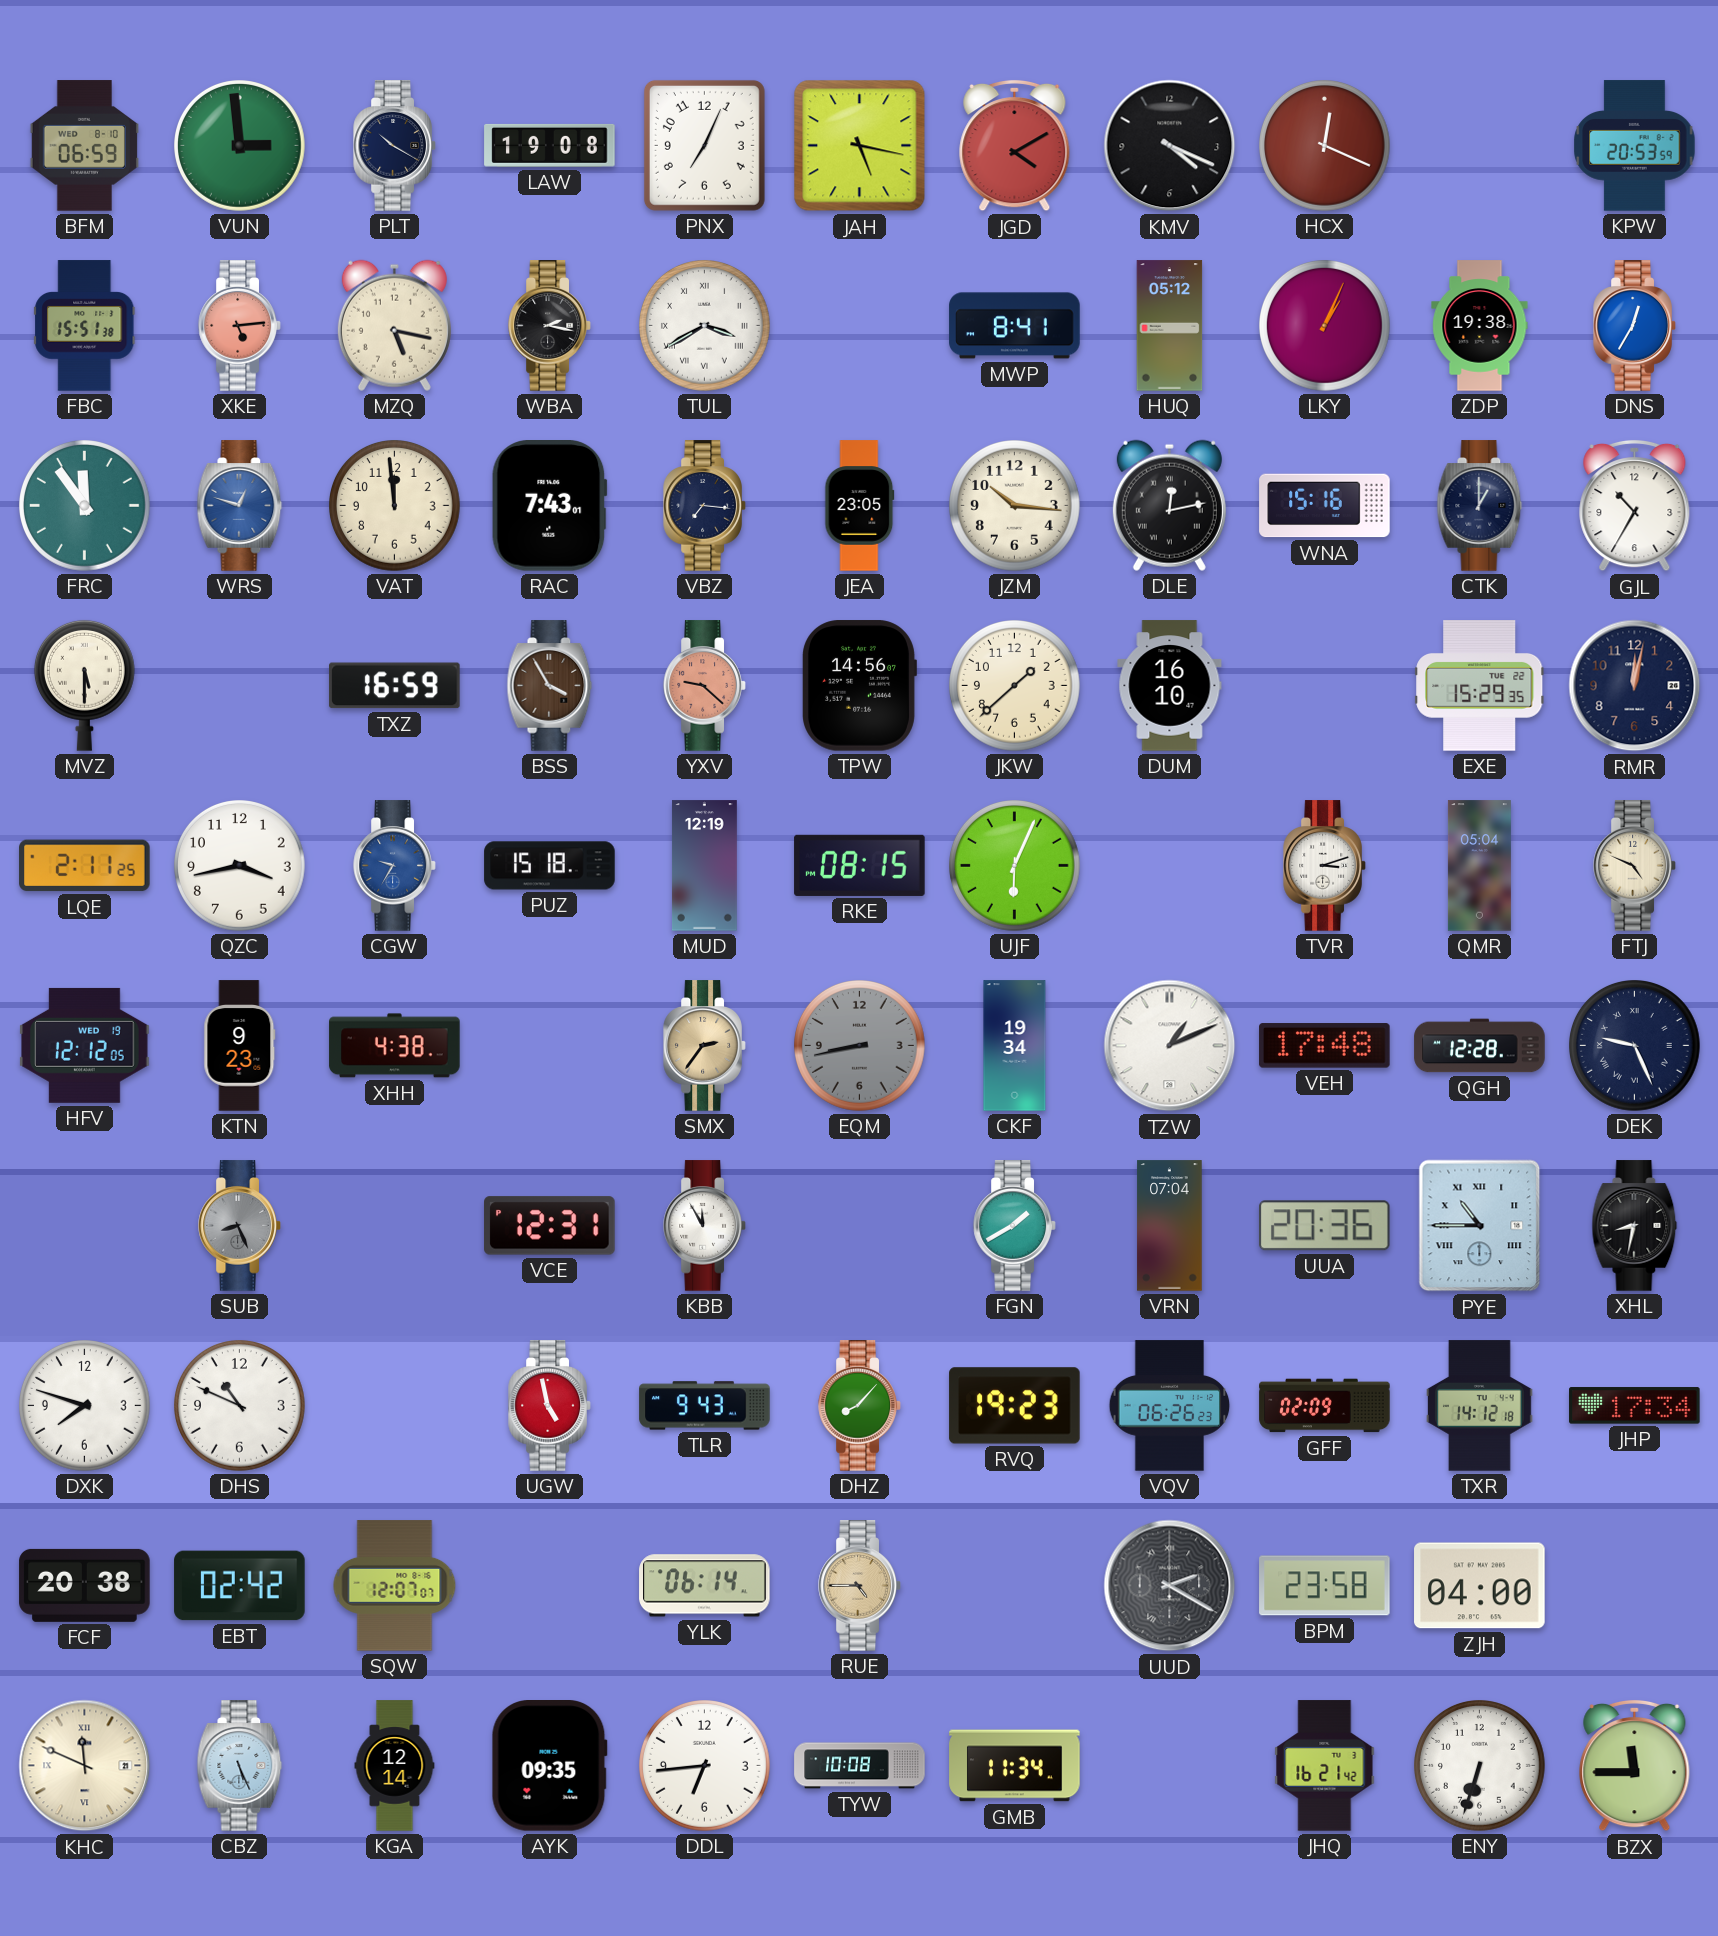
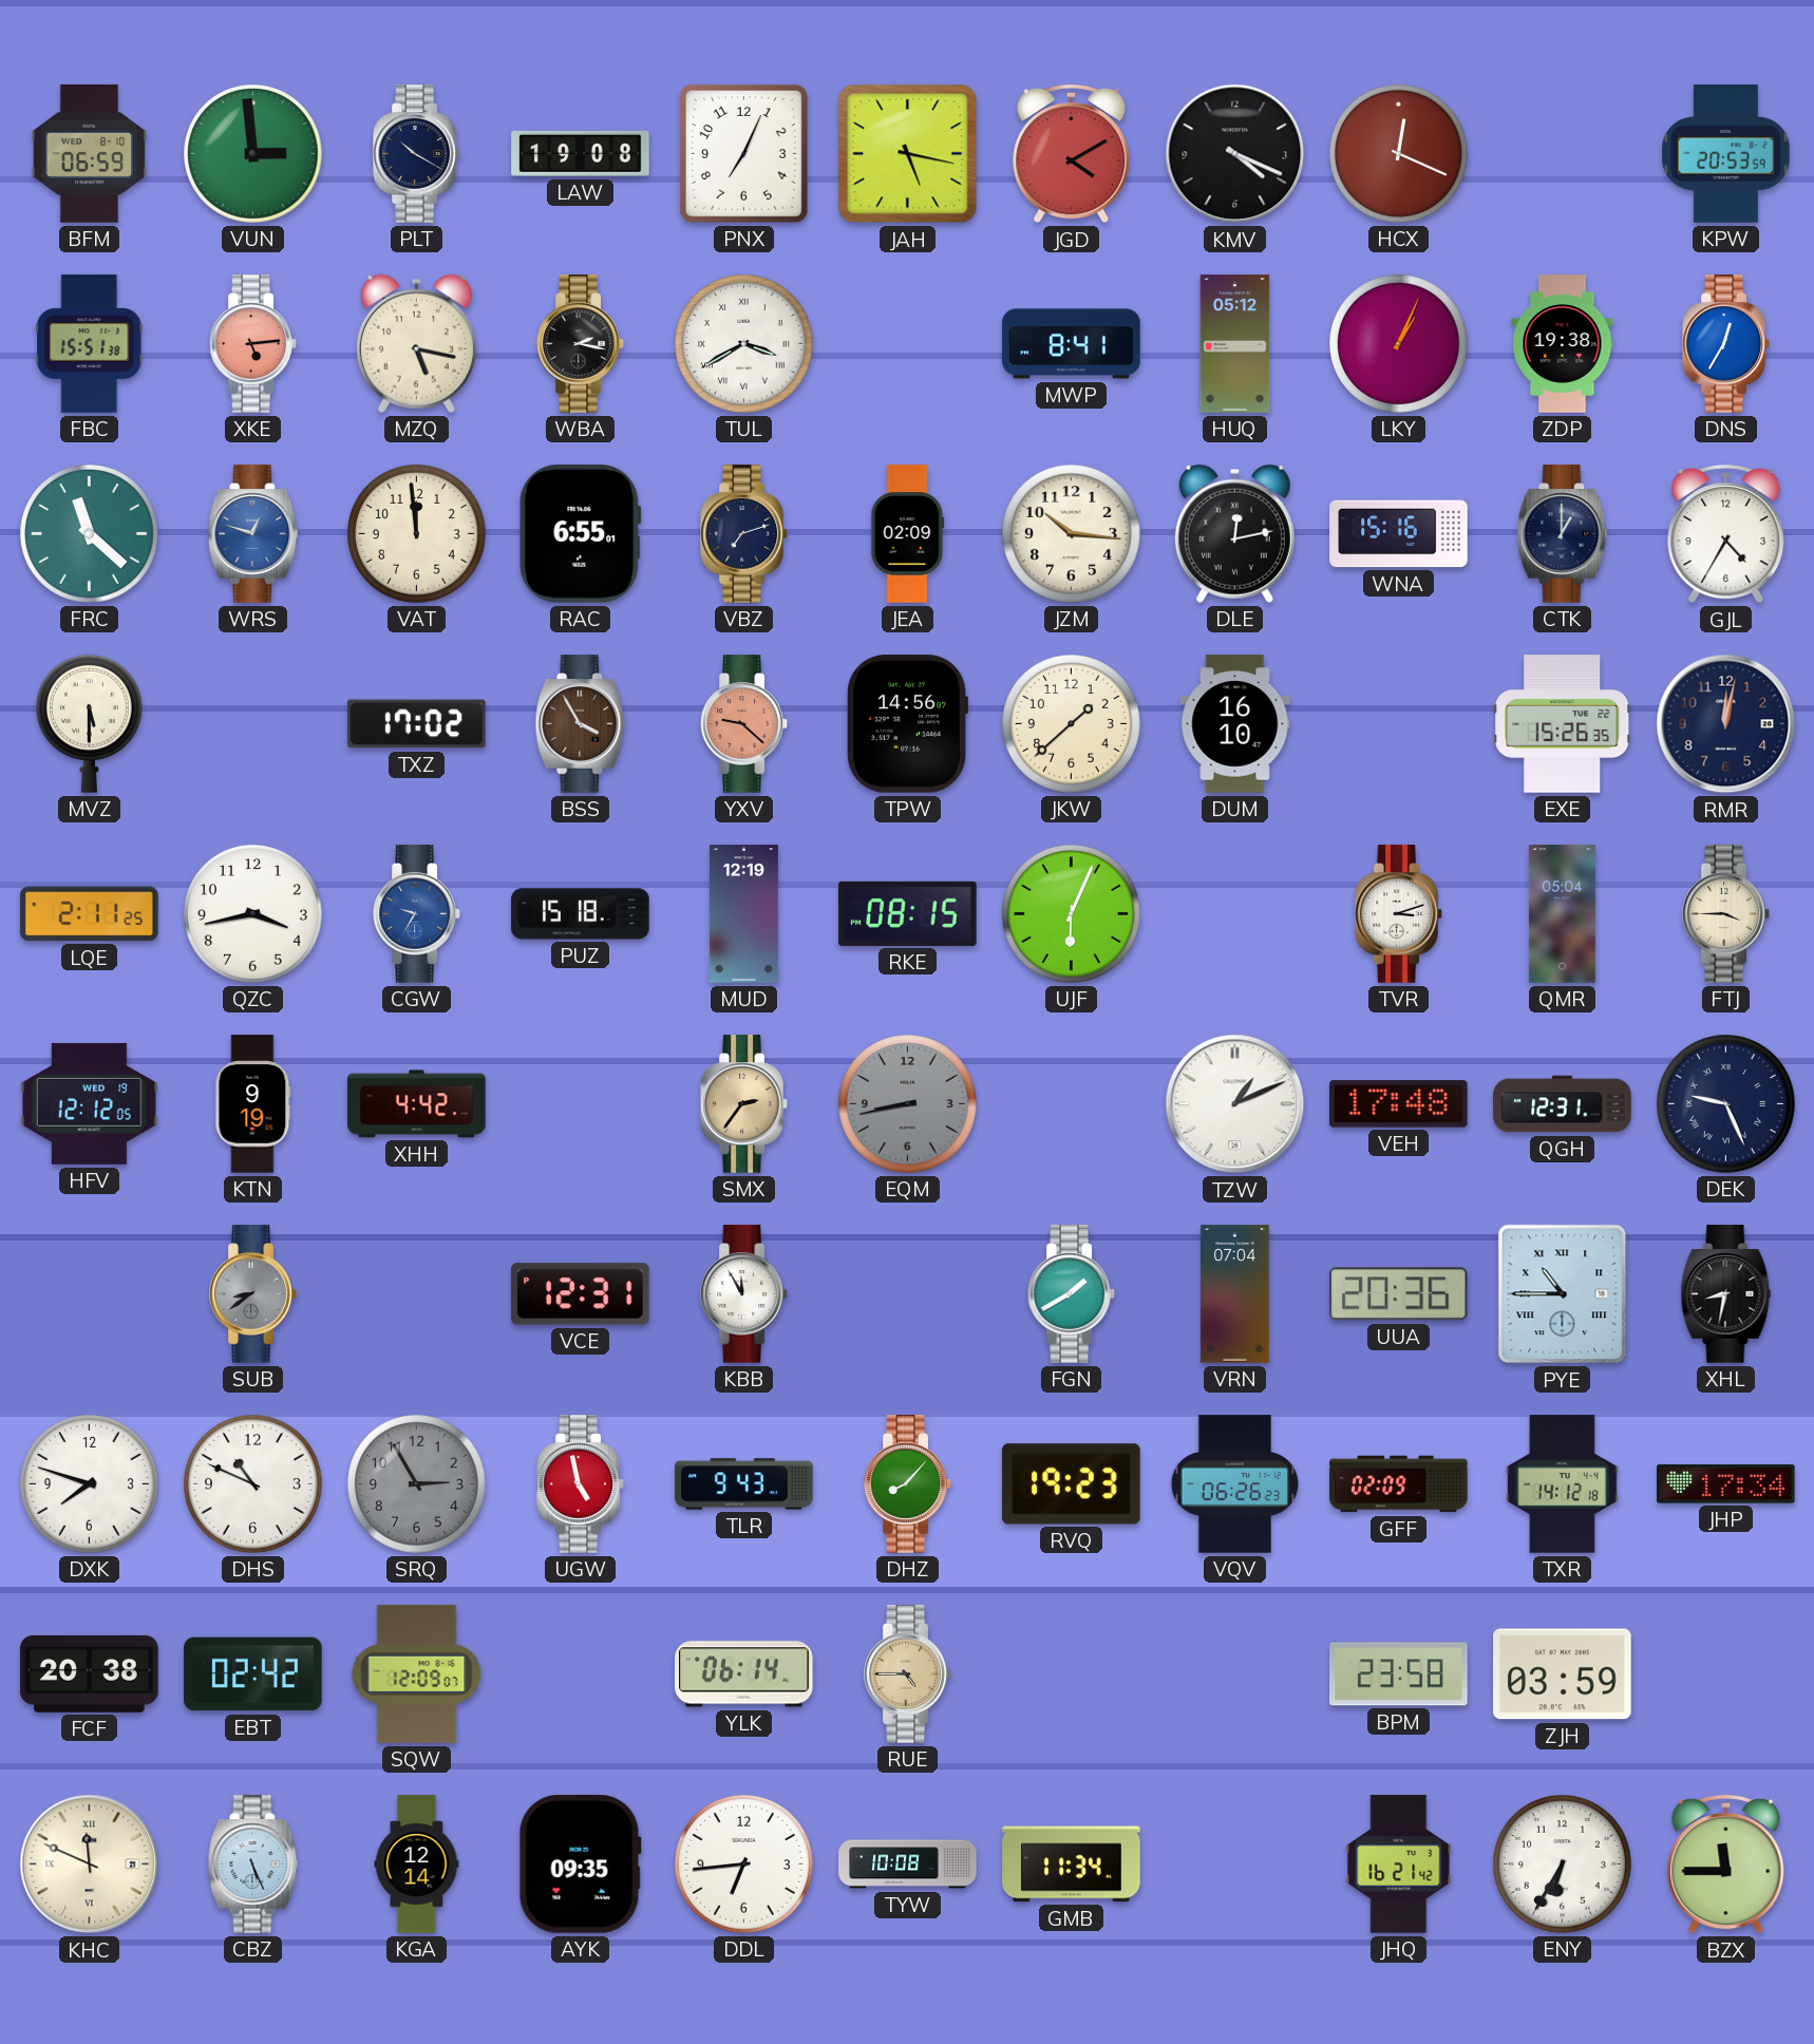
FRC: 11:54 -> 11:22
RAC: 7:43 -> 6:55
VBZ: 7:16 -> 7:12
JEA: 23:05 -> 02:09
GJL: 10:35 -> 4:35
TXZ: 16:59 -> 17:02
EXE: 15:29 -> 15:26
FTJ: 4:49 -> 3:45
KTN: 9:23 -> 9:19
XHH: 4:38 -> 4:42
CKF: 19:34 -> none
QGH: 12:28 -> 12:31
SUB: 8:26 -> 8:39
SRQ: none -> 2:55
SQW: 12:07 -> 12:09
UUD: 2:20 -> none
ZJH: 04:00 -> 03:59
ENY: 6:33 -> 6:35
